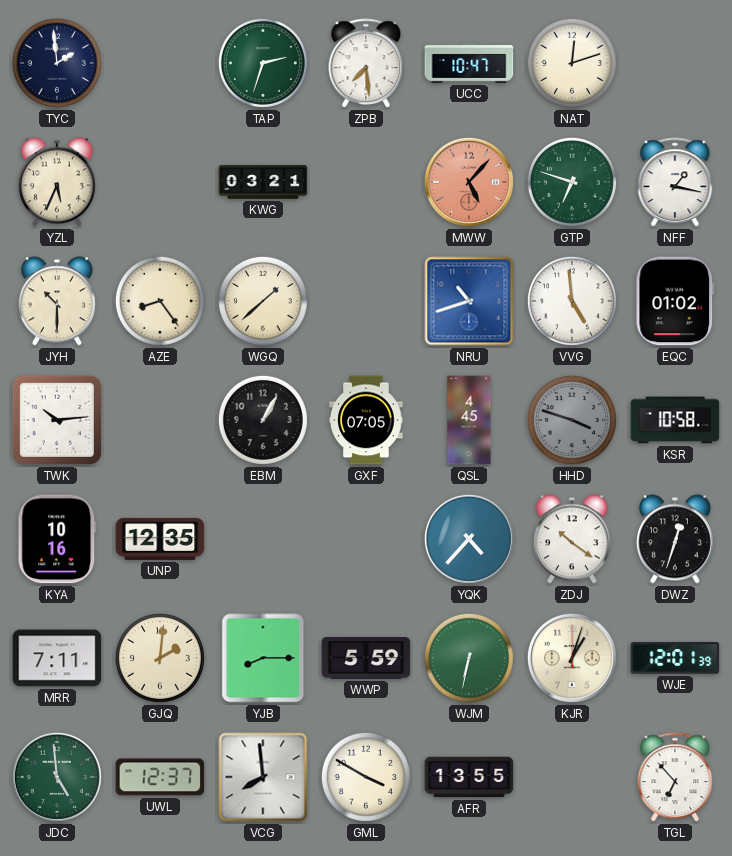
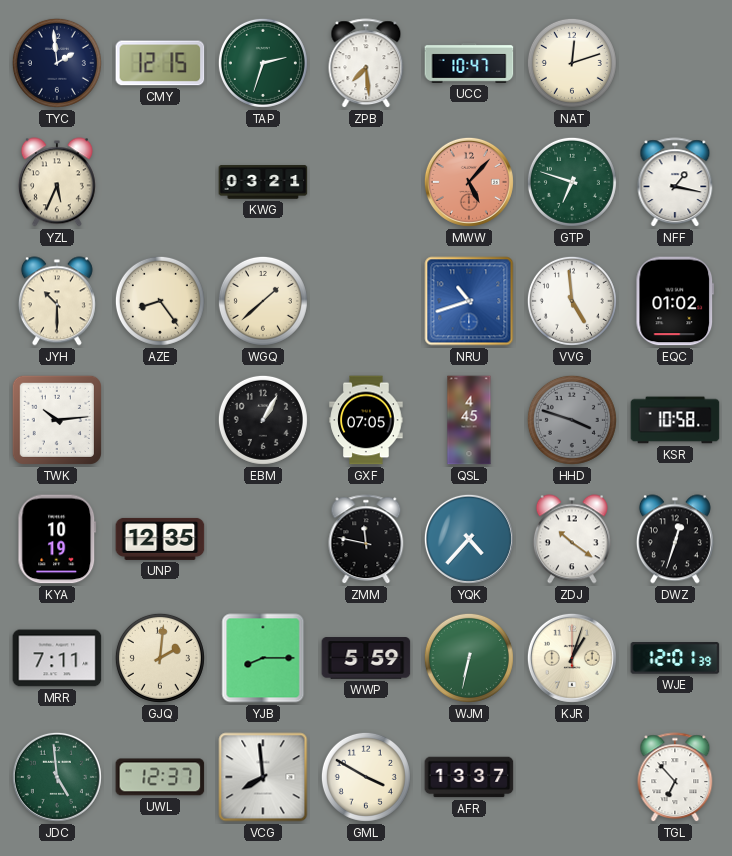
CMY: none -> 12:15
KYA: 10:16 -> 10:19
ZMM: none -> 11:47
AFR: 13:55 -> 13:37
